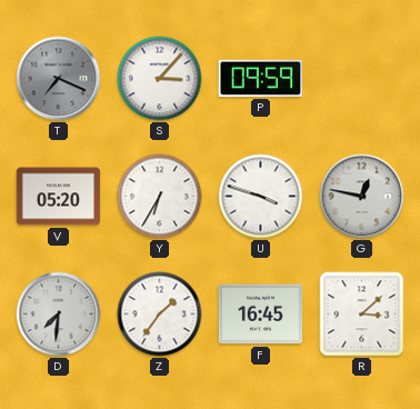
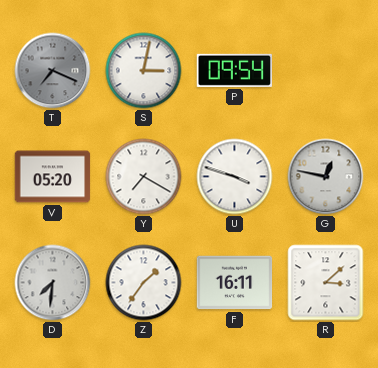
S: 3:07 -> 3:02
P: 09:59 -> 09:54
Y: 6:35 -> 7:20
F: 16:45 -> 16:11
